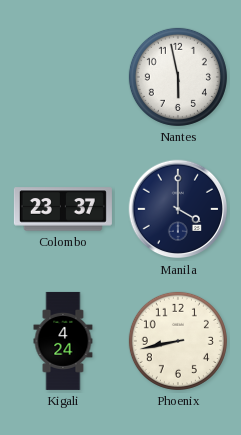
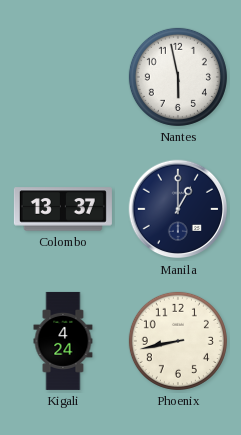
Colombo: 23:37 -> 13:37
Manila: 4:00 -> 1:00
